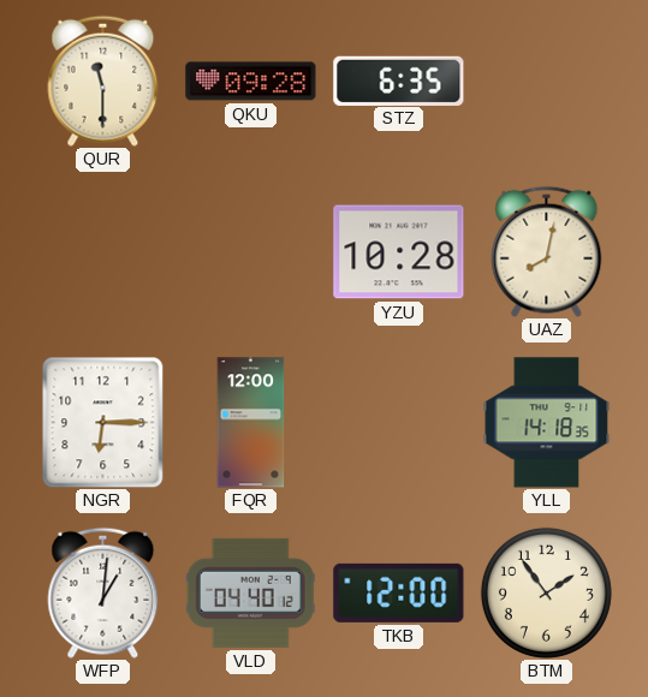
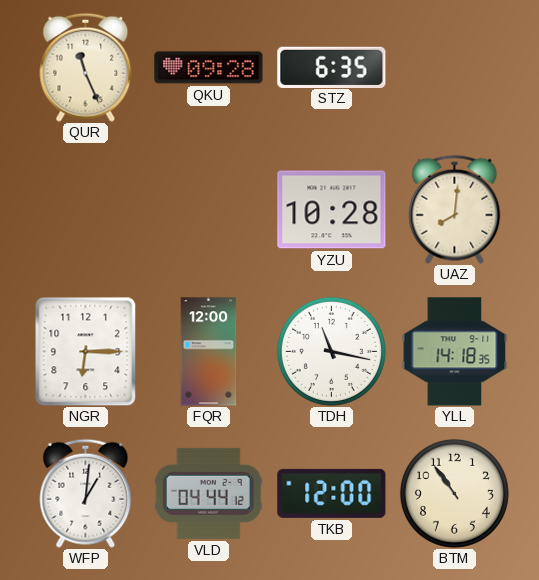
QUR: 11:30 -> 11:26
UAZ: 8:02 -> 8:01
TDH: none -> 11:17
VLD: 04:40 -> 04:44
BTM: 1:54 -> 10:54
